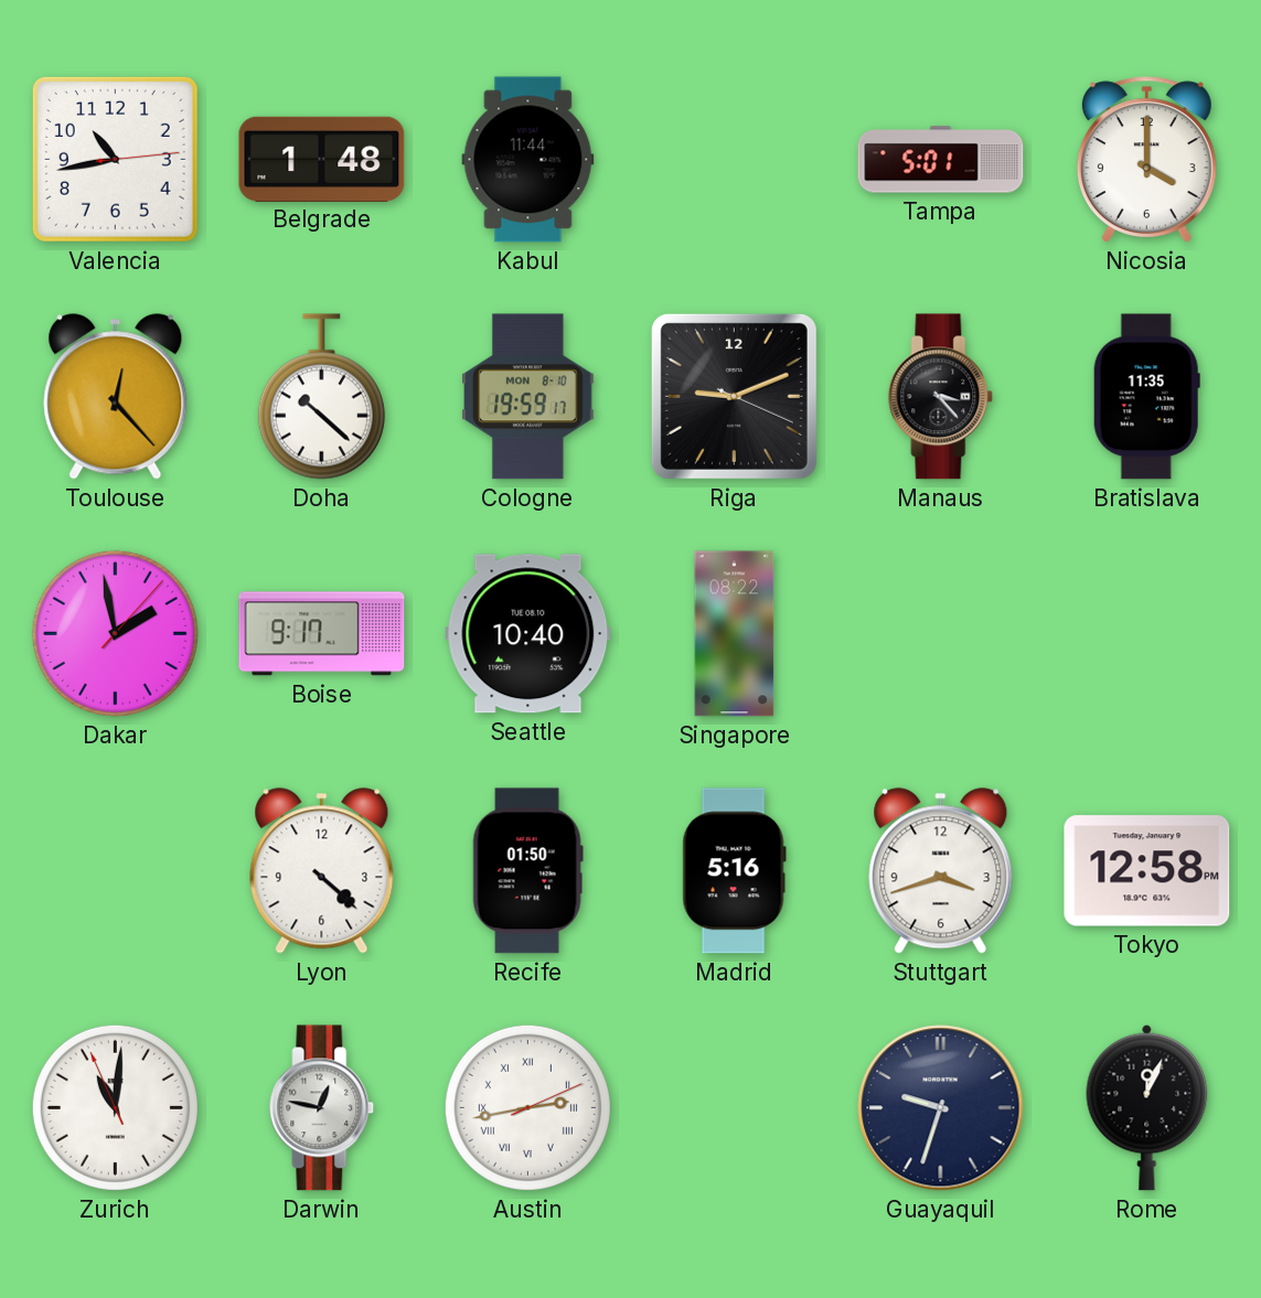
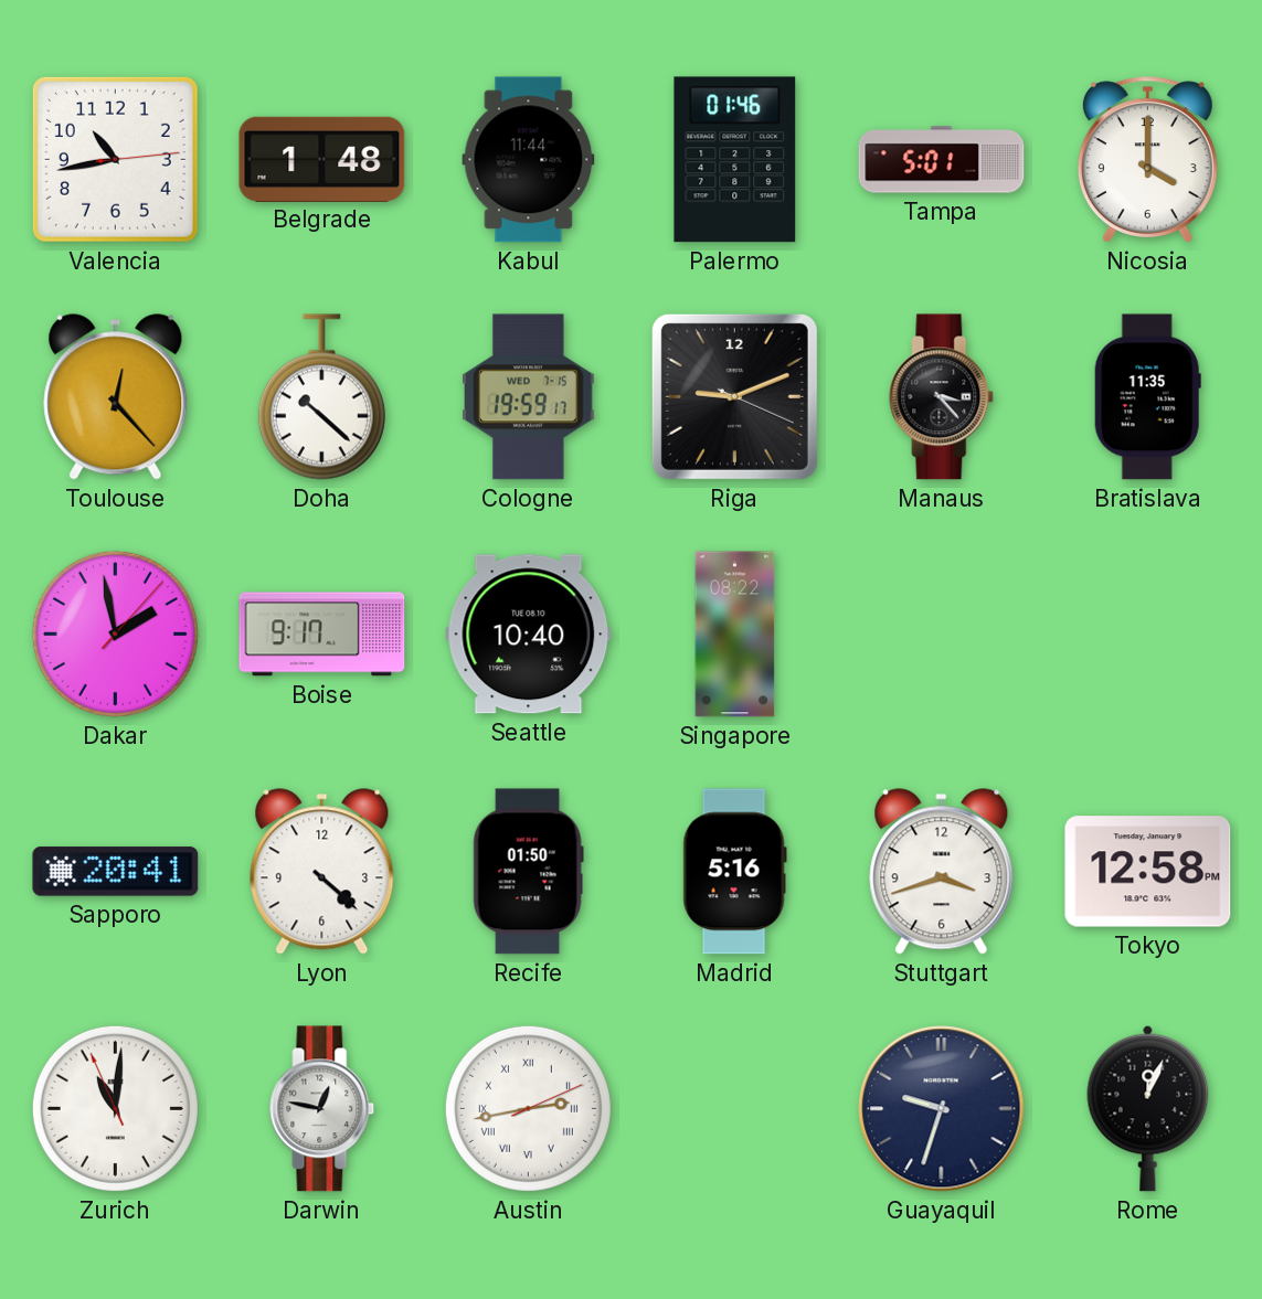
Palermo: none -> 01:46
Cologne date: MON 8-10 -> WED 7-15
Sapporo: none -> 20:41
